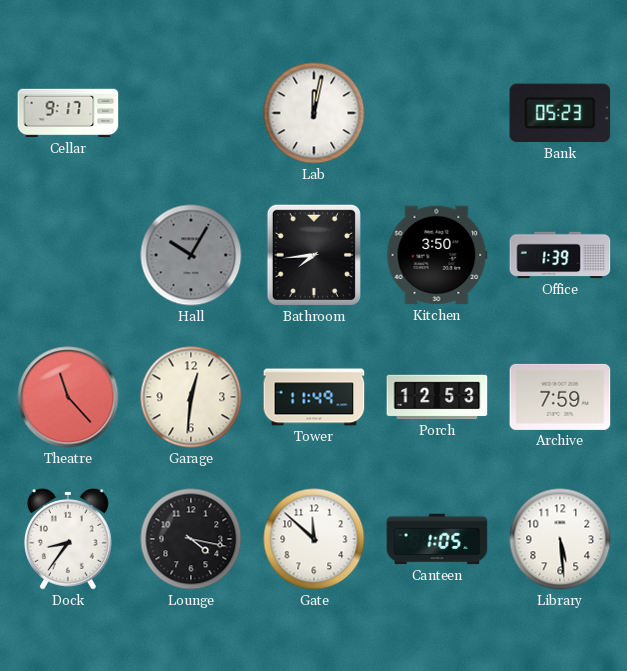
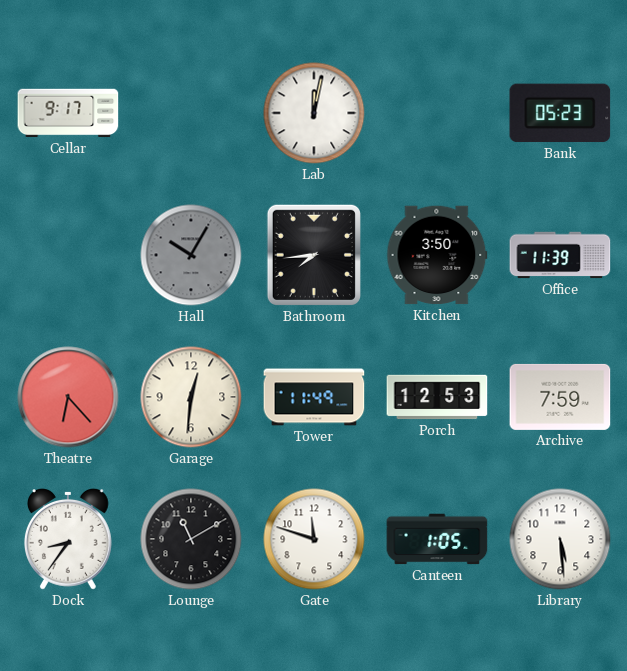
Office: 1:39 -> 11:39
Theatre: 11:23 -> 6:23
Lounge: 4:17 -> 11:10
Gate: 11:52 -> 11:48
